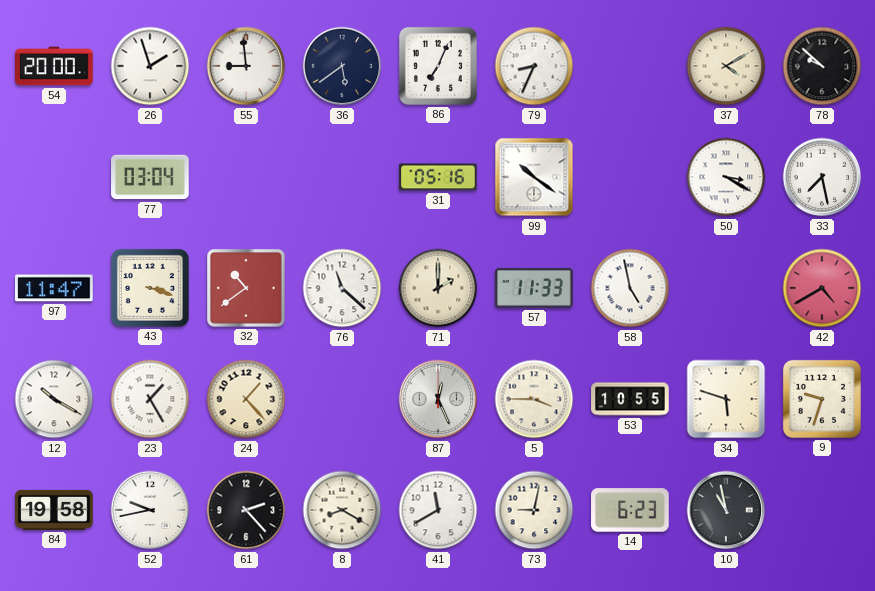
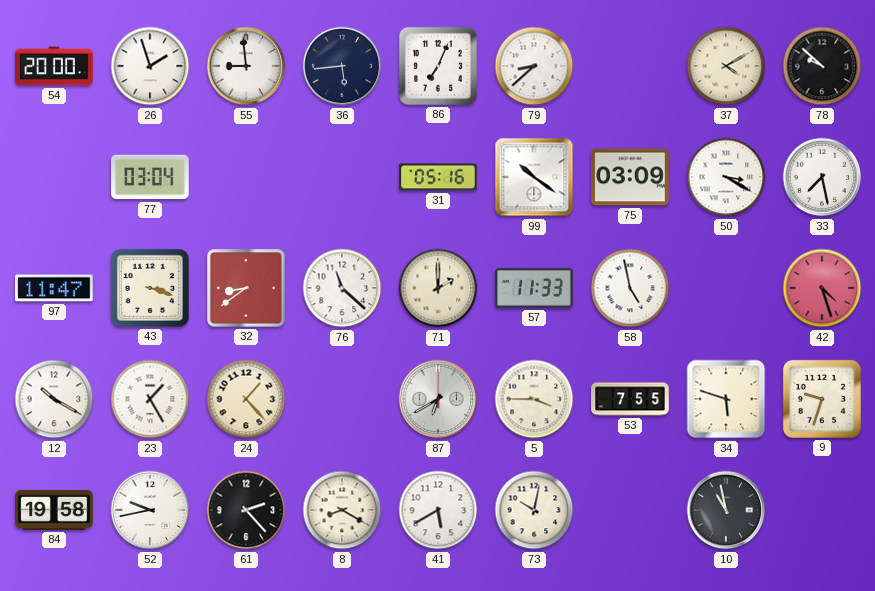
36: 5:39 -> 5:44
79: 8:34 -> 8:38
75: none -> 03:09
32: 10:39 -> 8:39
42: 4:40 -> 4:27
87: 12:26 -> 6:40
53: 10:55 -> 7:55
41: 11:40 -> 5:40
73: 9:02 -> 10:02
14: 6:23 -> none
